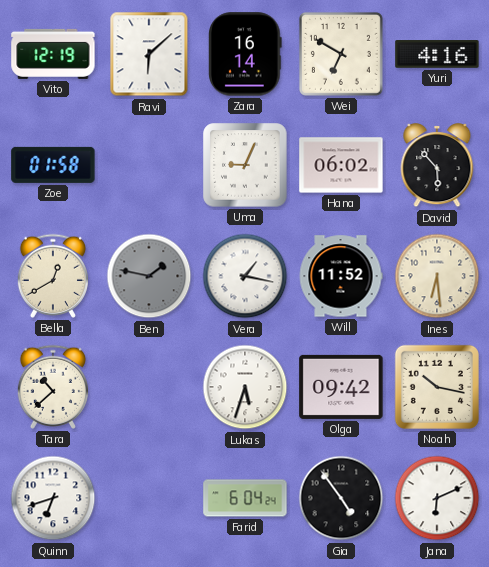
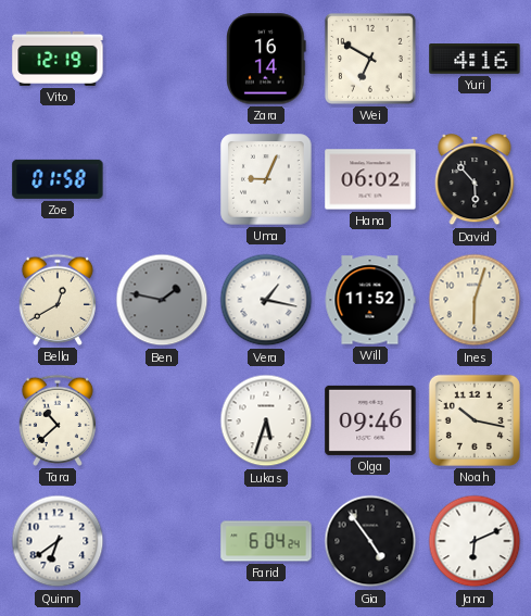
Ravi: 6:08 -> none
Ines: 6:29 -> 6:03
Olga: 09:42 -> 09:46
Quinn: 6:42 -> 6:39
